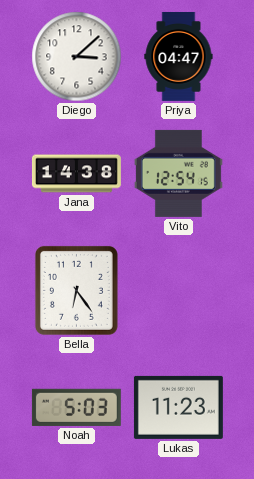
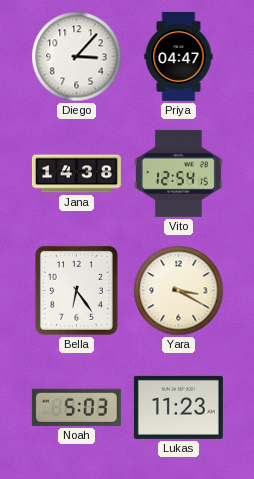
Diego: 3:08 -> 3:07
Yara: none -> 3:20
